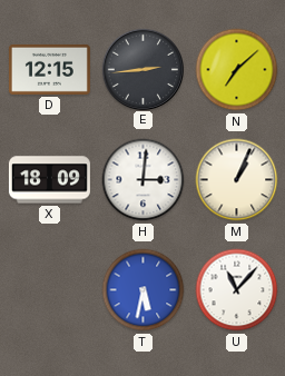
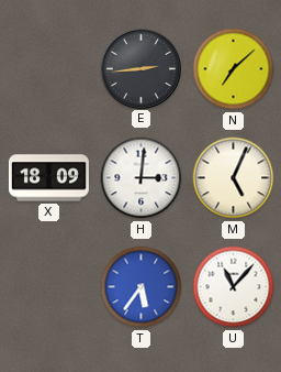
D: 12:15 -> none
M: 1:04 -> 5:04
T: 5:32 -> 5:36
